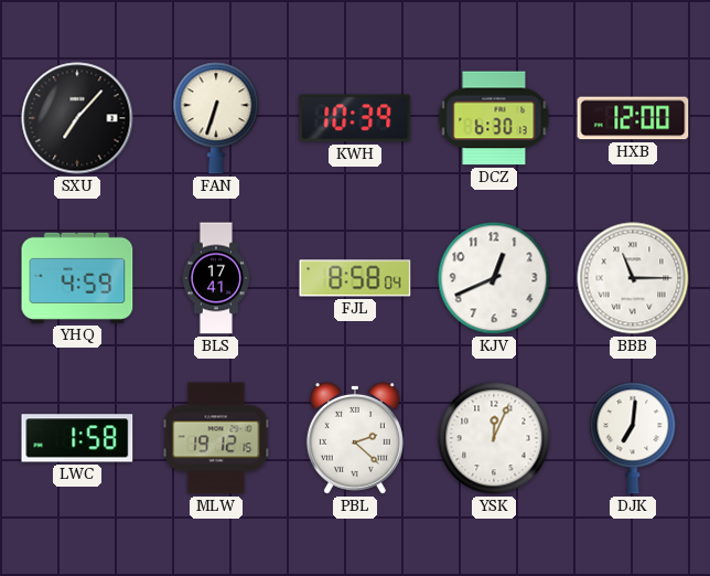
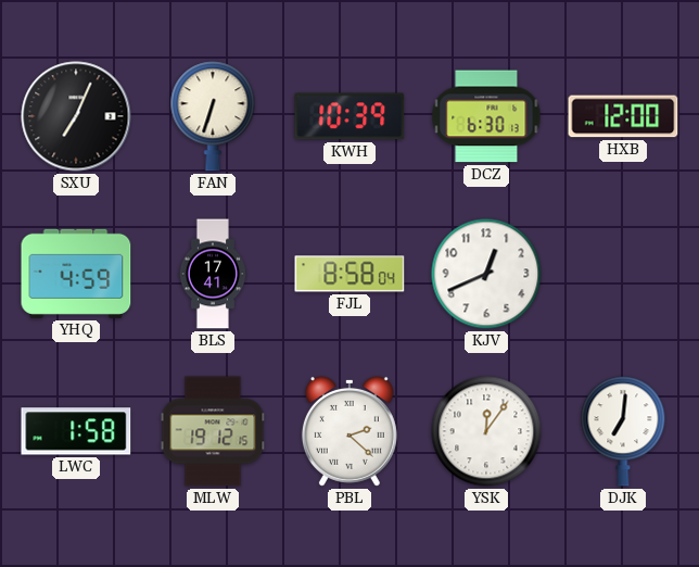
SXU: 7:07 -> 7:04
BBB: 11:15 -> none
YSK: 12:04 -> 12:06
